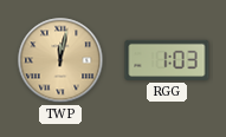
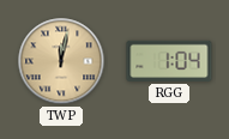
RGG: 1:03 -> 1:04
